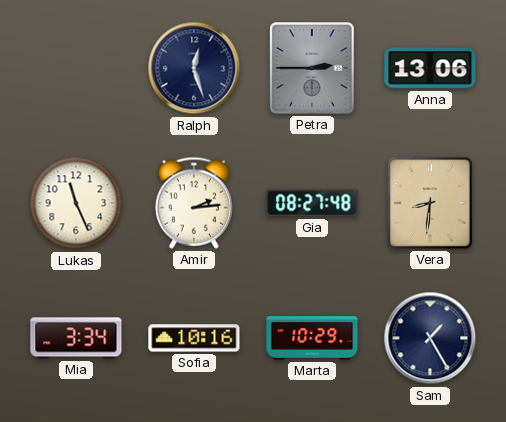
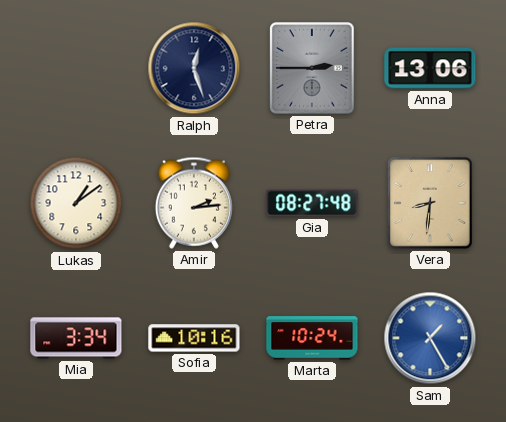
Lukas: 11:26 -> 1:09
Marta: 10:29 -> 10:24
Sam dial: navy -> blue
